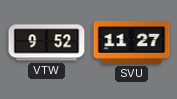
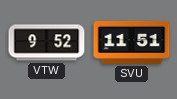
SVU: 11:27 -> 11:51
